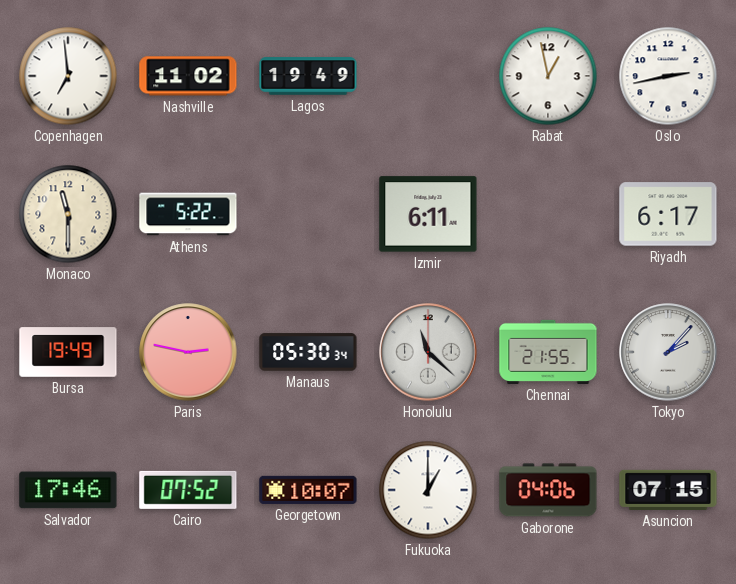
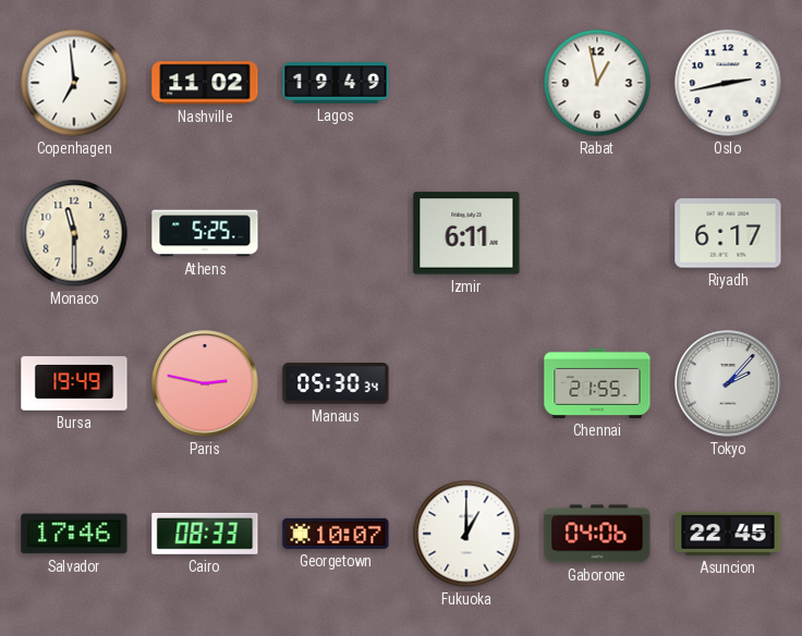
Athens: 5:22 -> 5:25
Honolulu: 11:22 -> none
Cairo: 07:52 -> 08:33
Asuncion: 07:15 -> 22:45
